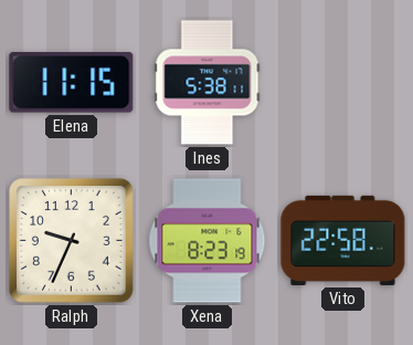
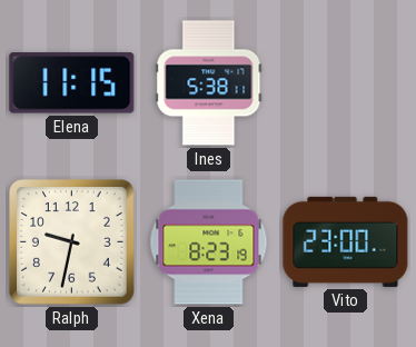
Ralph: 9:34 -> 9:32
Vito: 22:58 -> 23:00
